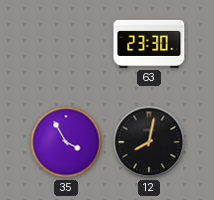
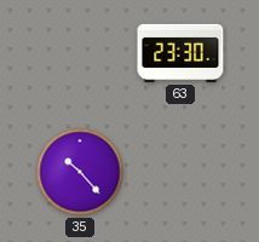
35: 3:55 -> 10:23
12: 8:02 -> none
